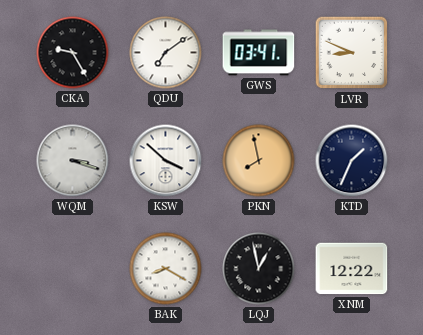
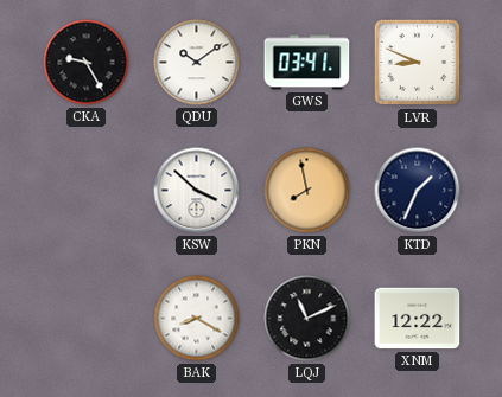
QDU: 7:09 -> 10:09
WQM: 3:18 -> none
LQJ: 12:58 -> 11:11
